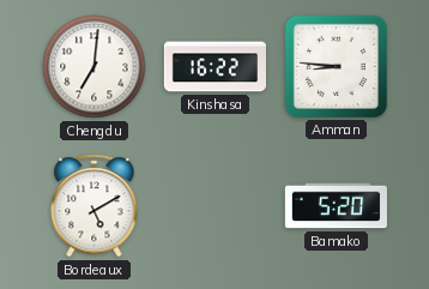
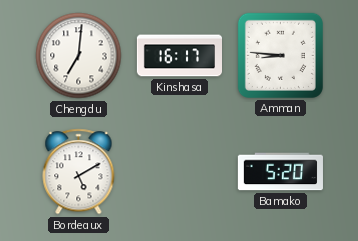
Kinshasa: 16:22 -> 16:17
